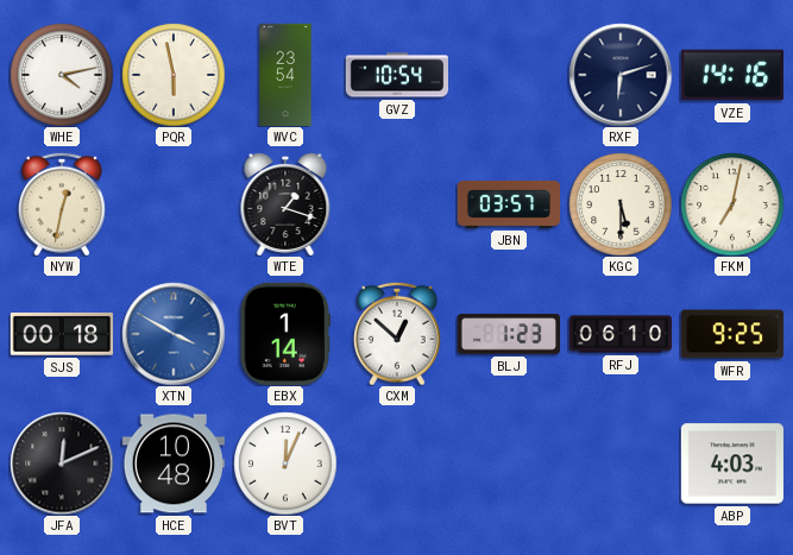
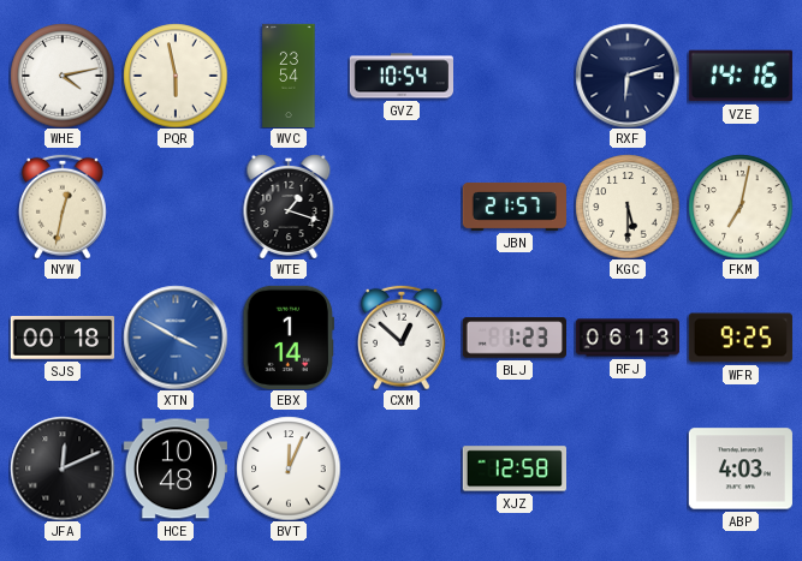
JBN: 03:57 -> 21:57
RFJ: 06:10 -> 06:13
XJZ: none -> 12:58
